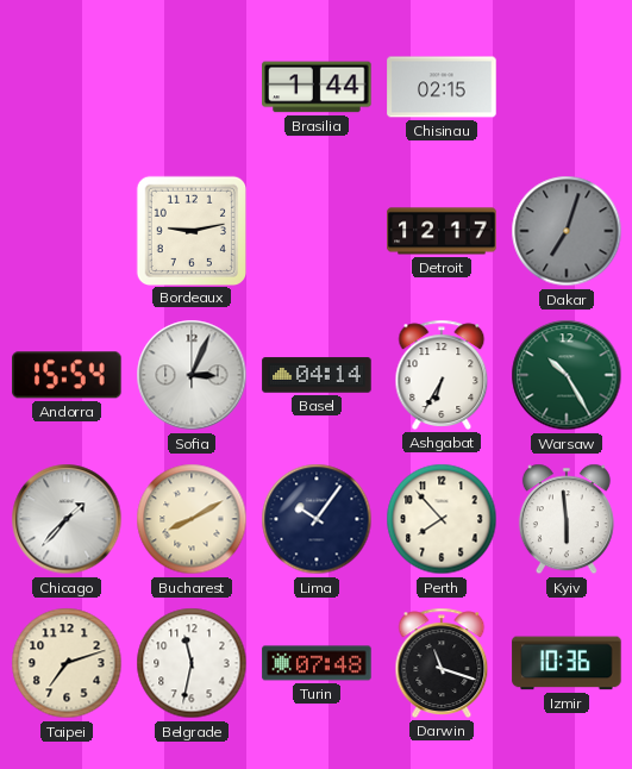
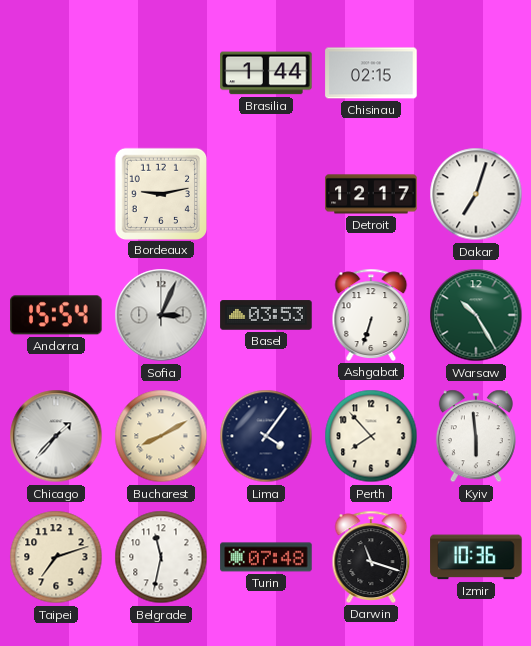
Dakar dial: grey -> white
Basel: 04:14 -> 03:53
Ashgabat: 6:35 -> 6:33
Lima: 10:06 -> 4:06
